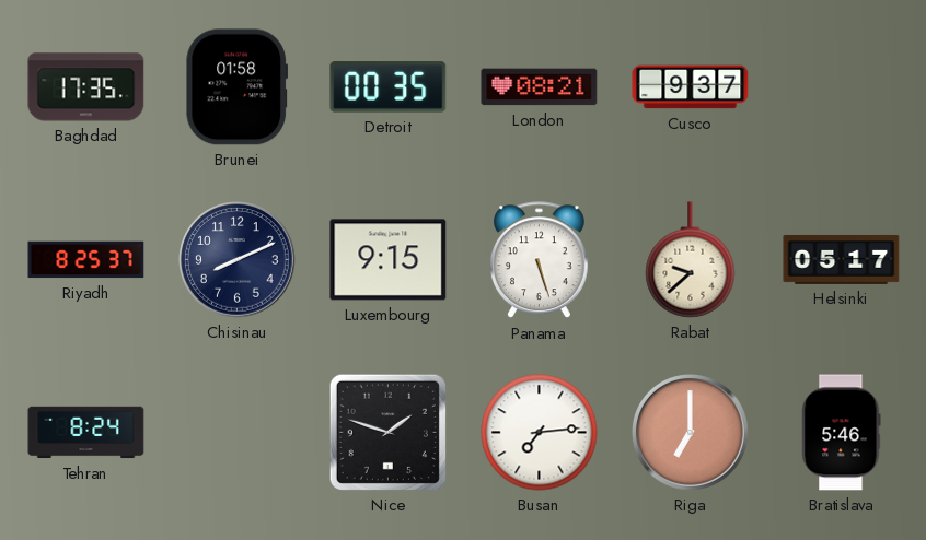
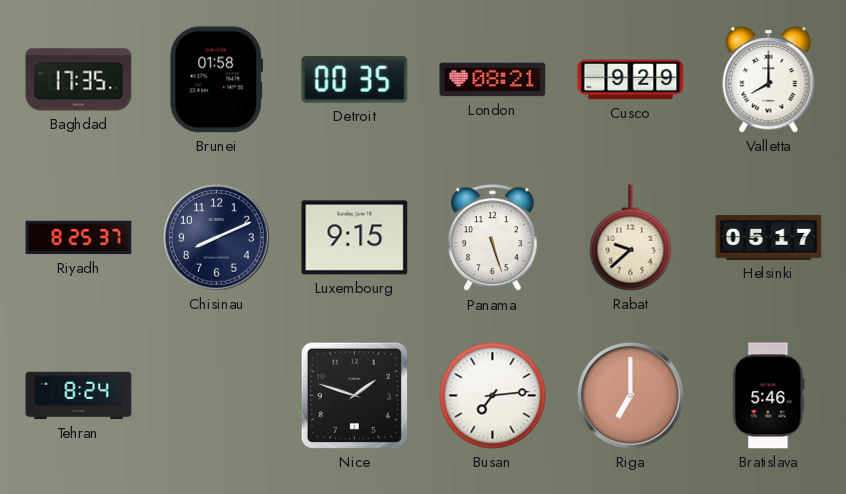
Cusco: 9:37 -> 9:29
Valletta: none -> 8:00
